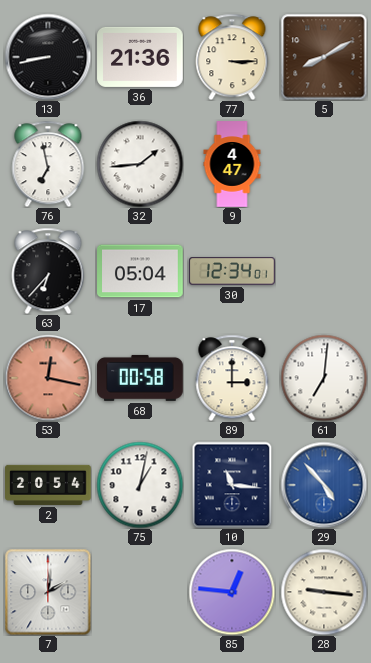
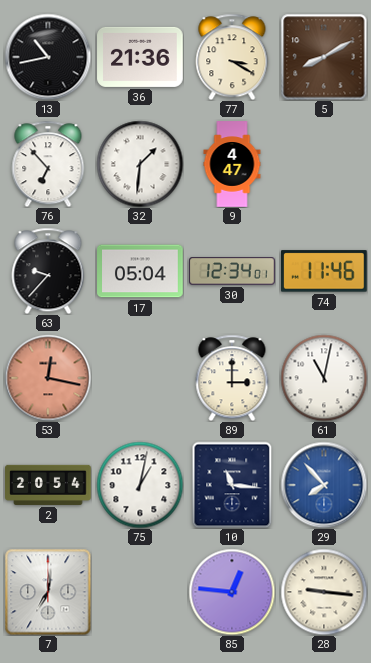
13: 8:43 -> 10:43
77: 3:15 -> 3:20
76: 6:58 -> 6:53
32: 1:44 -> 1:31
63: 6:37 -> 9:37
74: none -> 11:46
68: 00:58 -> none
61: 7:01 -> 11:02
29: 4:53 -> 7:53
7: 2:01 -> 7:01
